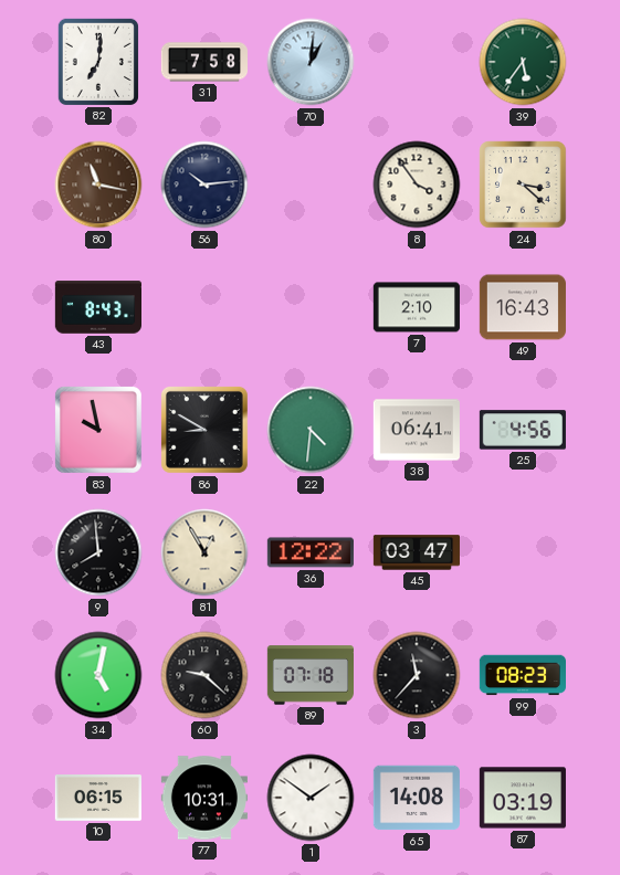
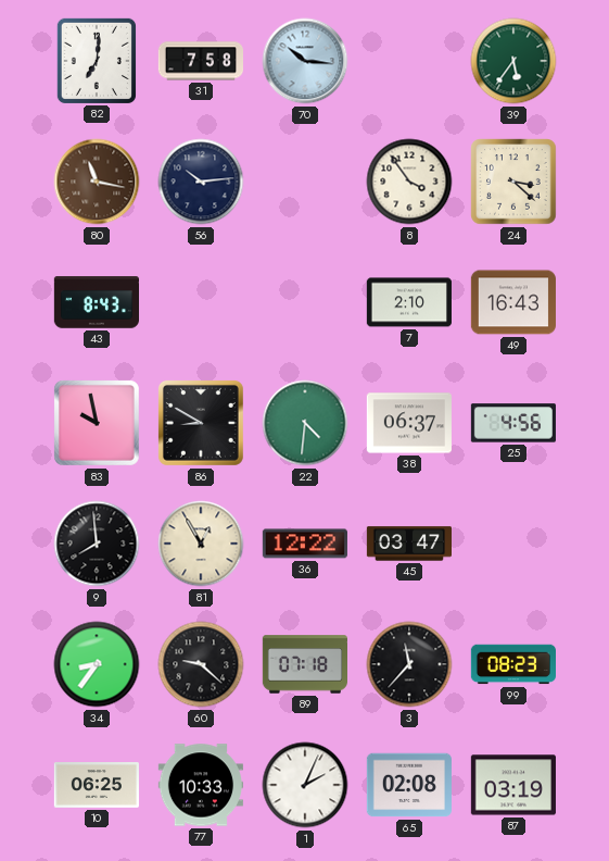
70: 1:01 -> 10:16
38: 06:41 -> 06:37
34: 5:02 -> 8:36
10: 06:15 -> 06:25
77: 10:31 -> 10:33
1: 1:51 -> 2:04
65: 14:08 -> 02:08
